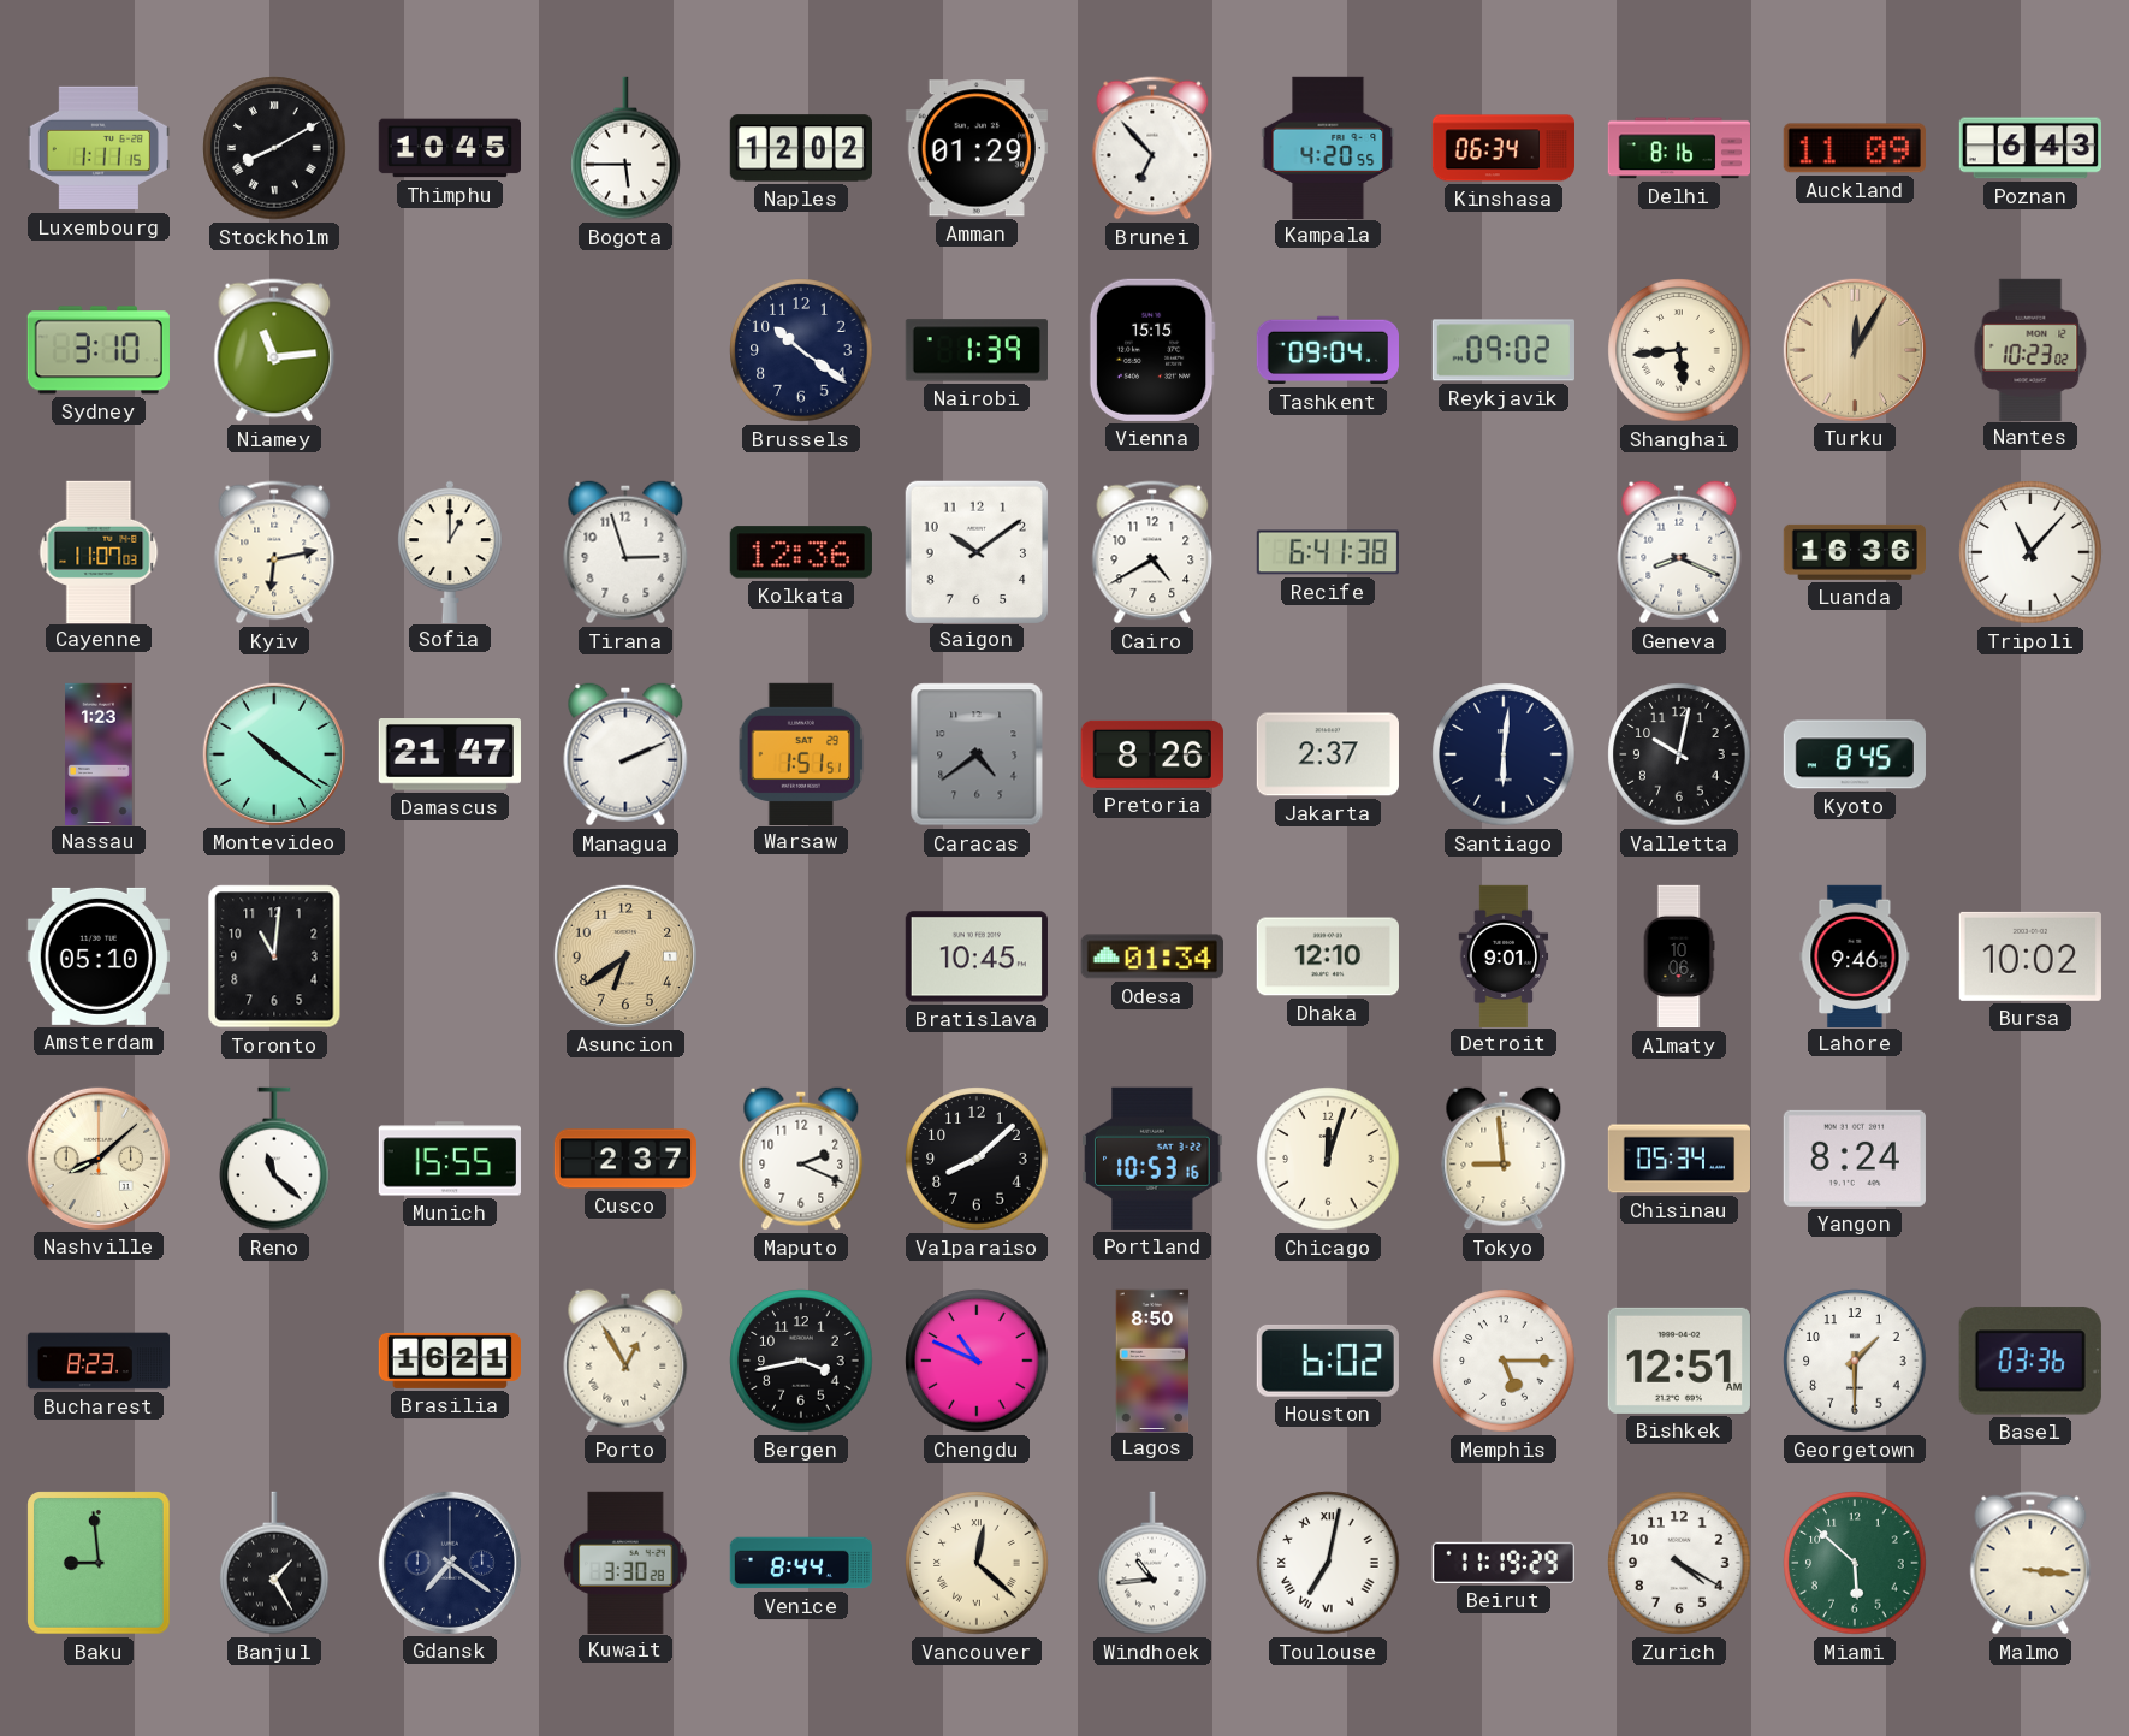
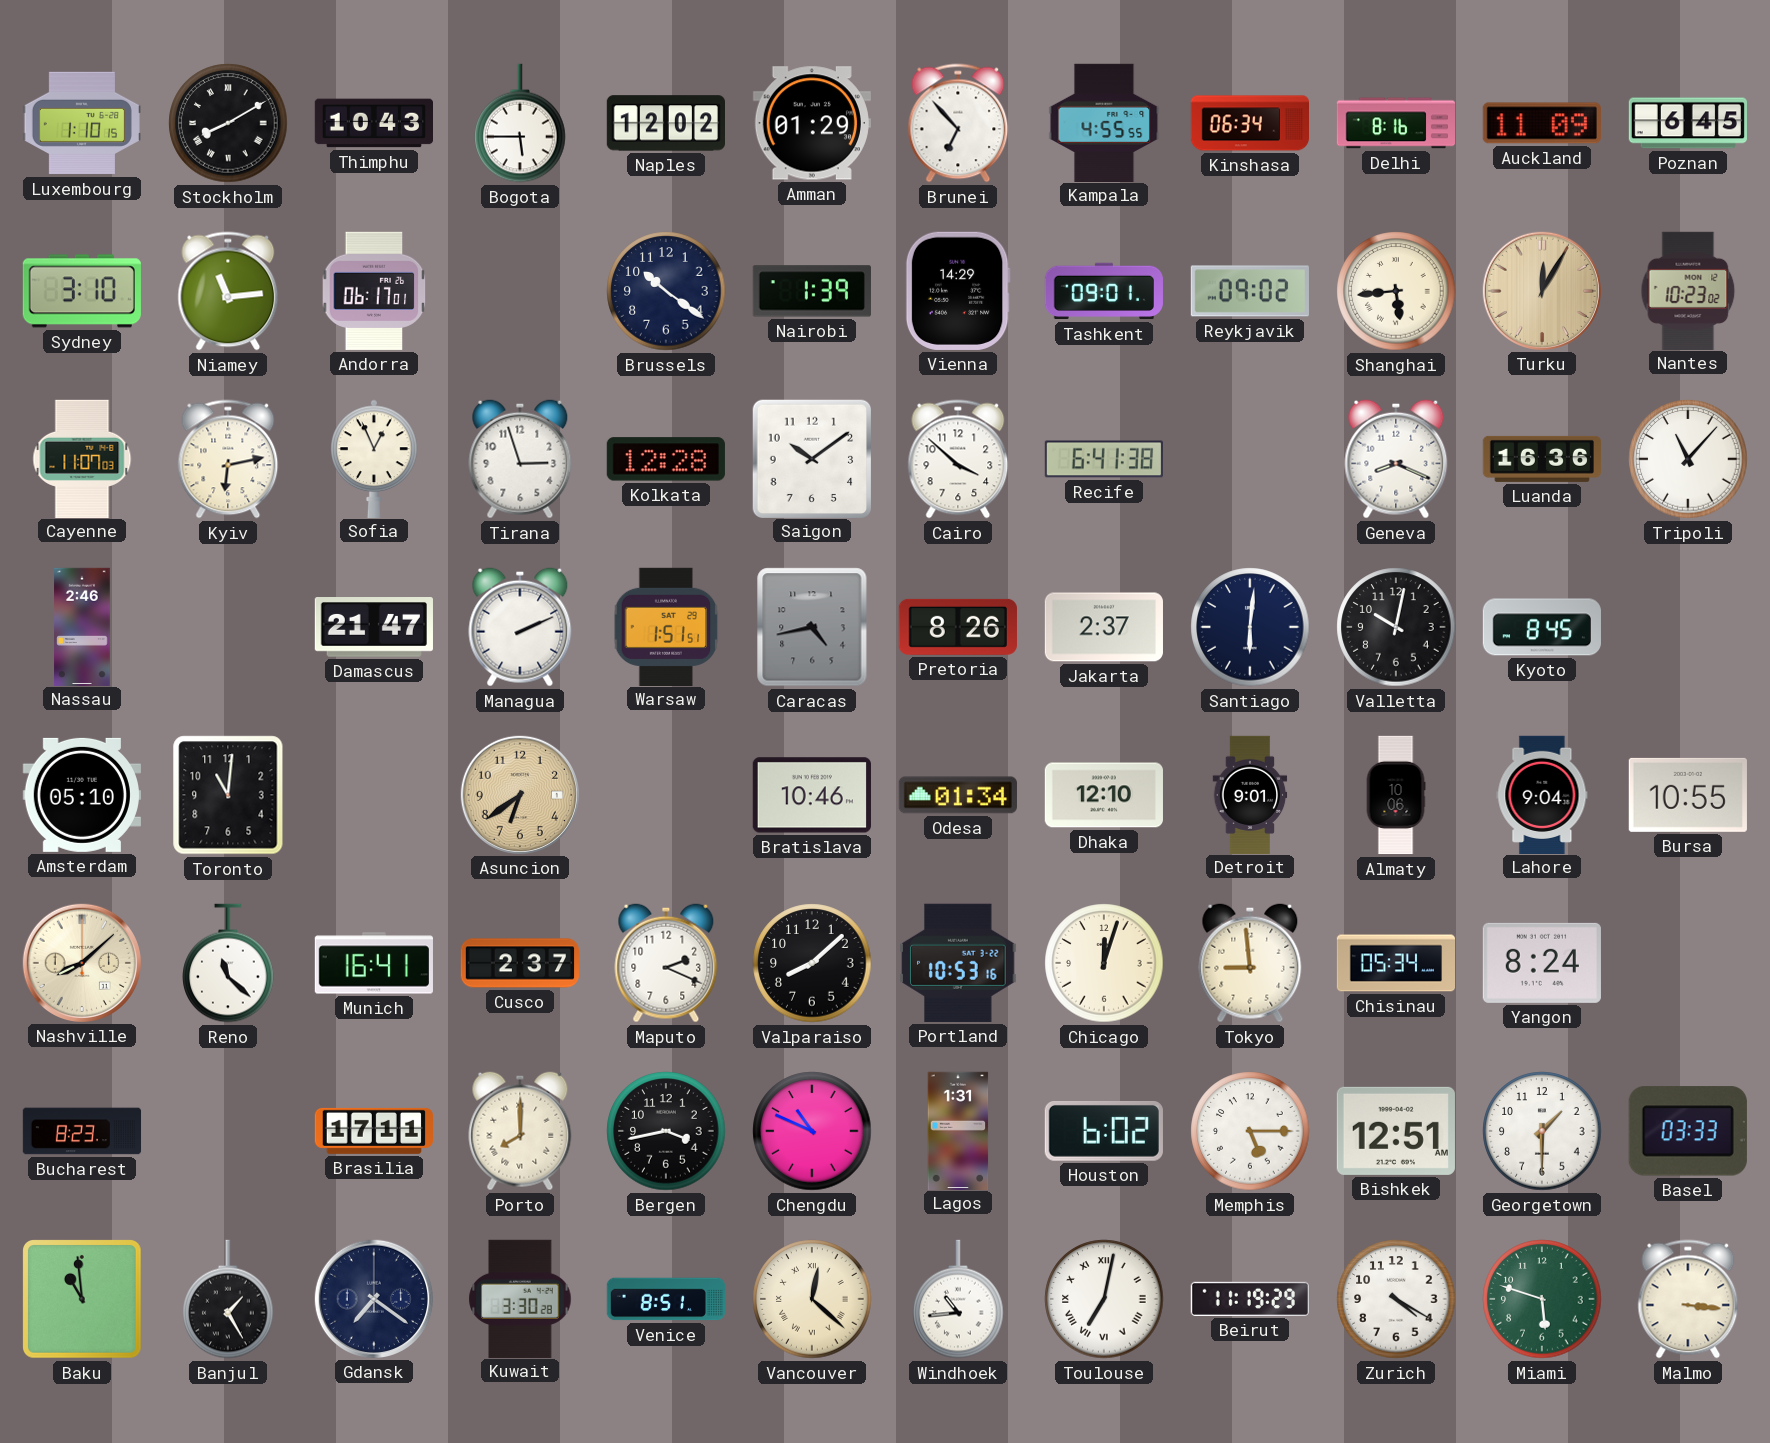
Luxembourg: 1:11 -> 1:10
Thimphu: 10:45 -> 10:43
Kampala: 4:20 -> 4:55
Poznan: 6:43 -> 6:45
Andorra: none -> 06:17
Vienna: 15:15 -> 14:29
Tashkent: 09:04 -> 09:01
Sofia: 1:00 -> 12:56
Kolkata: 12:36 -> 12:28
Cairo: 4:40 -> 3:52
Nassau: 1:23 -> 2:46
Montevideo: 10:21 -> none
Caracas: 4:39 -> 4:43
Bratislava: 10:45 -> 10:46
Lahore: 9:46 -> 9:04
Bursa: 10:02 -> 10:55
Munich: 15:55 -> 16:41
Brasilia: 16:21 -> 17:11
Porto: 12:55 -> 8:00
Lagos: 8:50 -> 1:31
Basel: 03:36 -> 03:33
Baku: 8:59 -> 10:59
Venice: 8:44 -> 8:51
Miami: 5:52 -> 5:48
